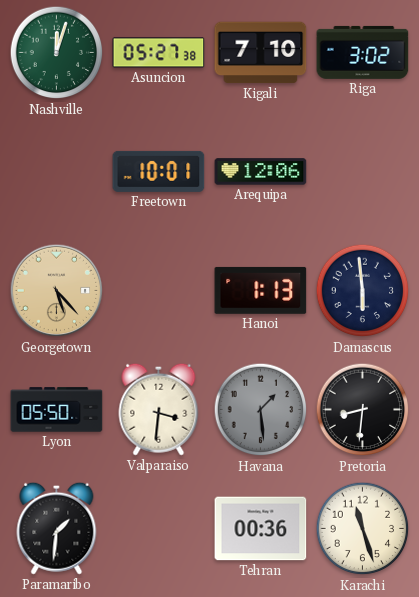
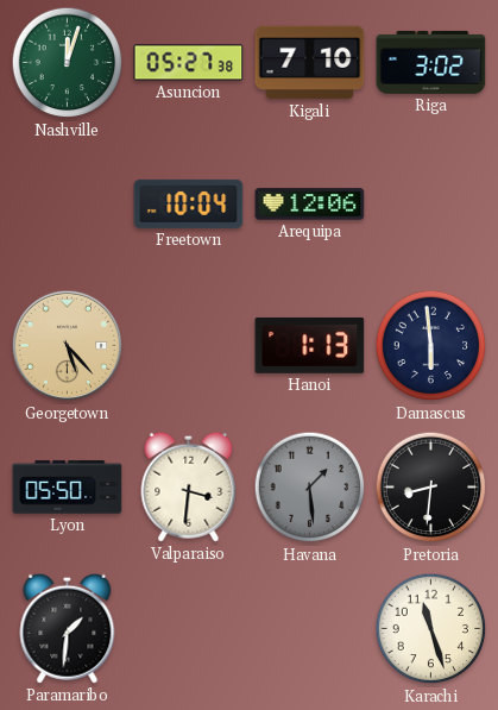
Freetown: 10:01 -> 10:04
Tehran: 00:36 -> none
